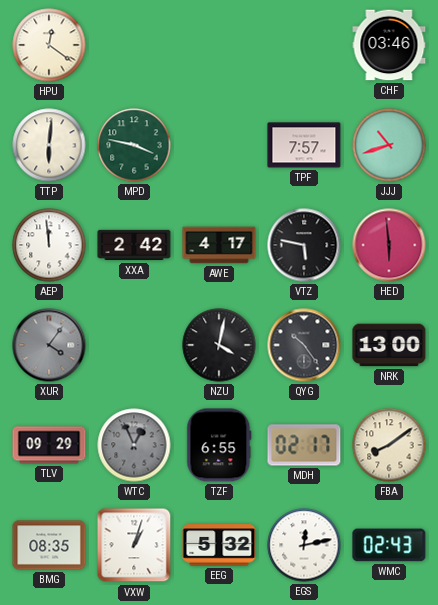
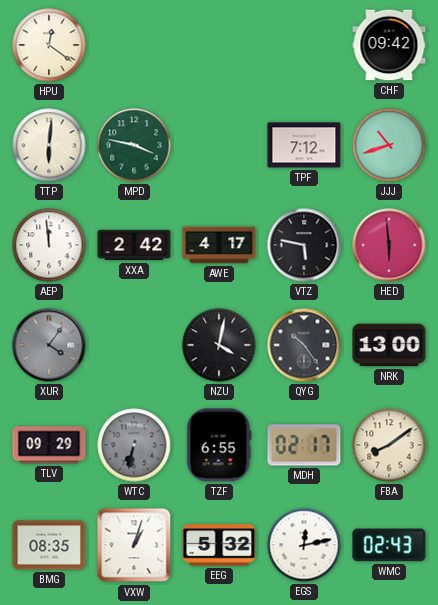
CHF: 03:46 -> 09:42
TPF: 7:57 -> 7:12
WTC: 12:56 -> 6:32
